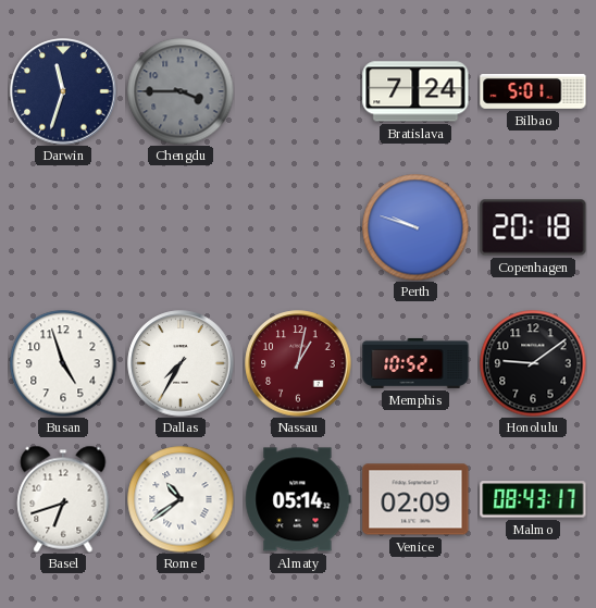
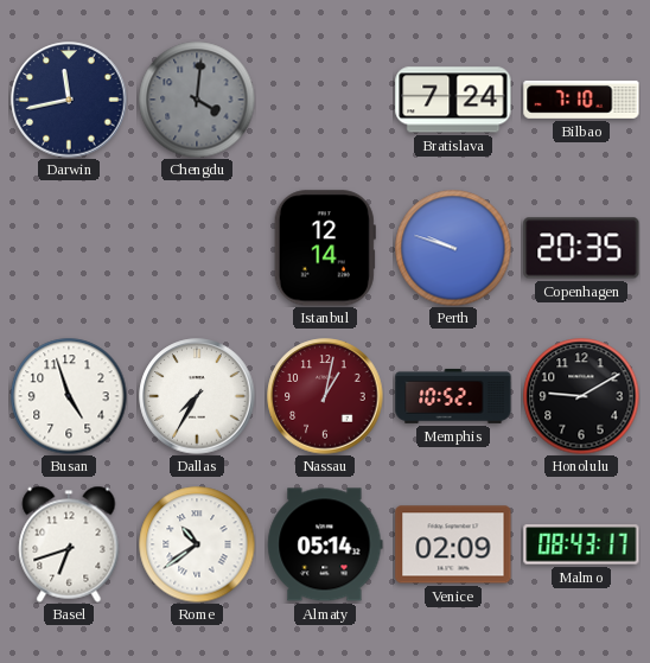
Darwin: 11:33 -> 11:43
Chengdu: 3:45 -> 4:01
Bilbao: 5:01 -> 7:10
Istanbul: none -> 12:14
Copenhagen: 20:18 -> 20:35
Honolulu: 9:09 -> 9:10
